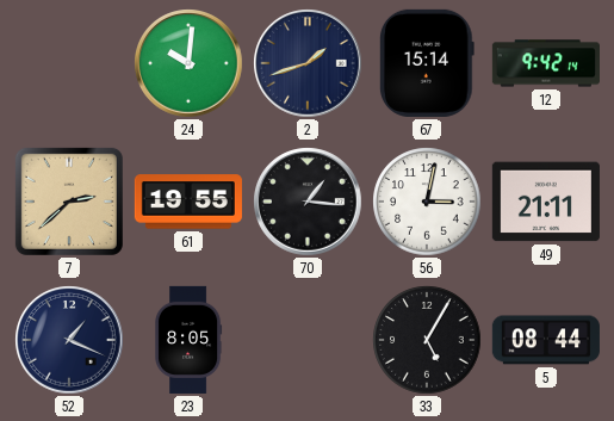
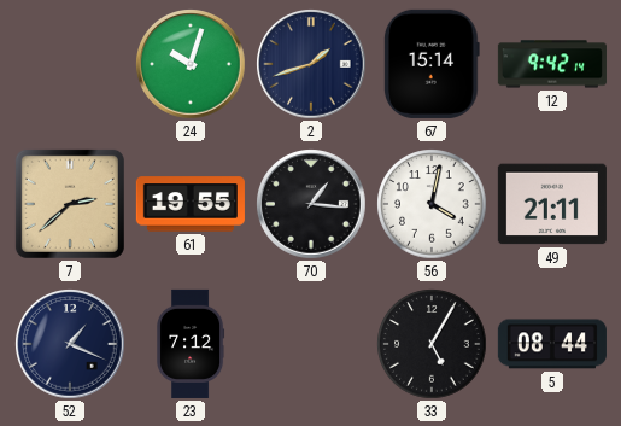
24: 10:01 -> 10:03
56: 3:02 -> 4:02
23: 8:05 -> 7:12
